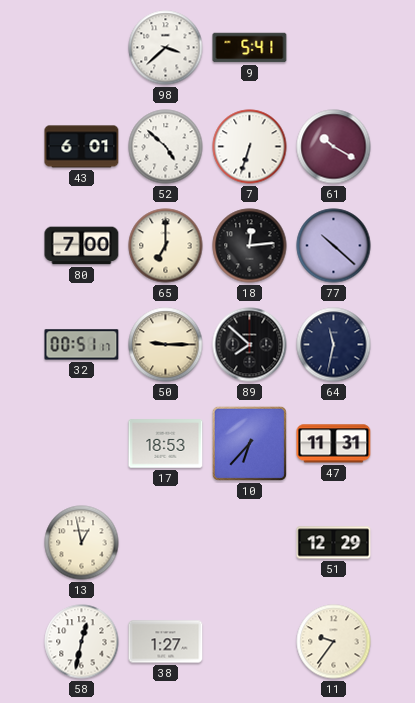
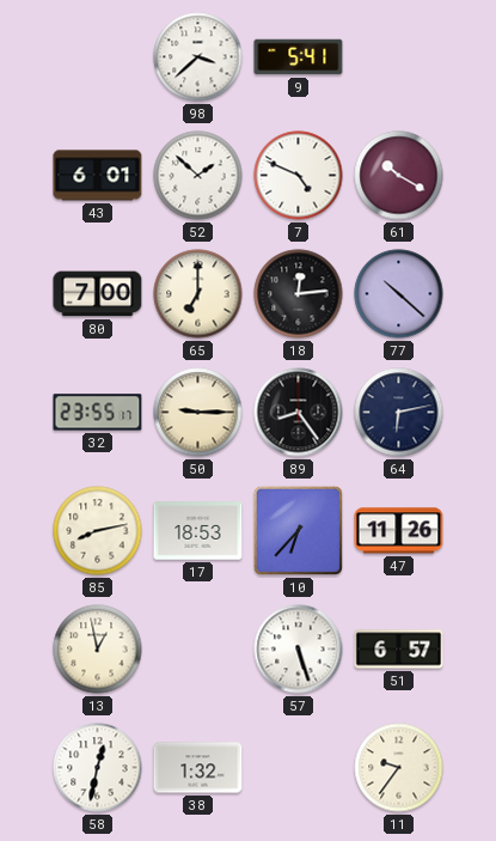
52: 4:52 -> 1:52
7: 6:33 -> 4:49
32: 00:51 -> 23:55
89: 7:52 -> 8:24
64: 11:32 -> 6:13
85: none -> 8:13
47: 11:31 -> 11:26
57: none -> 5:27
51: 12:29 -> 6:57
38: 1:27 -> 1:32
